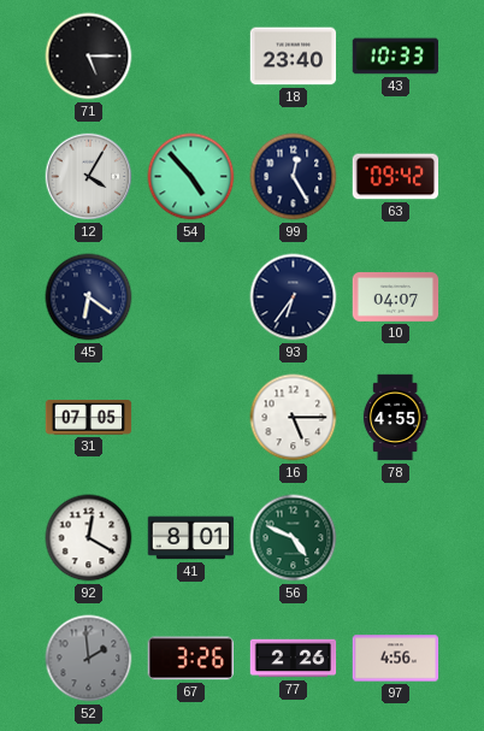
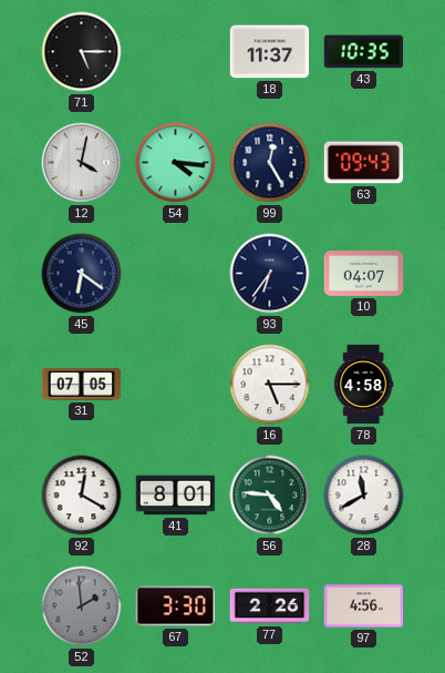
18: 23:40 -> 11:37
43: 10:33 -> 10:35
12: 4:05 -> 4:02
54: 4:53 -> 4:16
63: 09:42 -> 09:43
78: 4:55 -> 4:58
56: 4:49 -> 4:46
28: none -> 11:40
67: 3:26 -> 3:30
